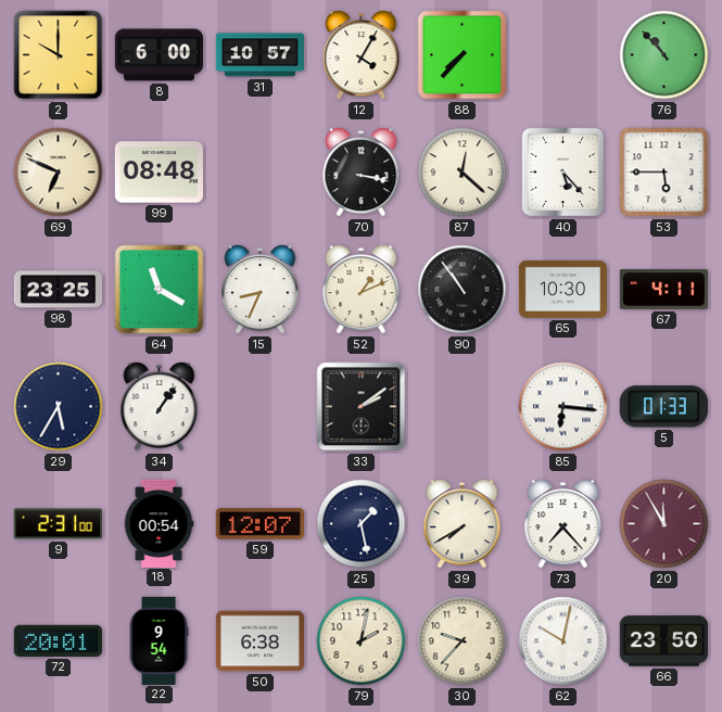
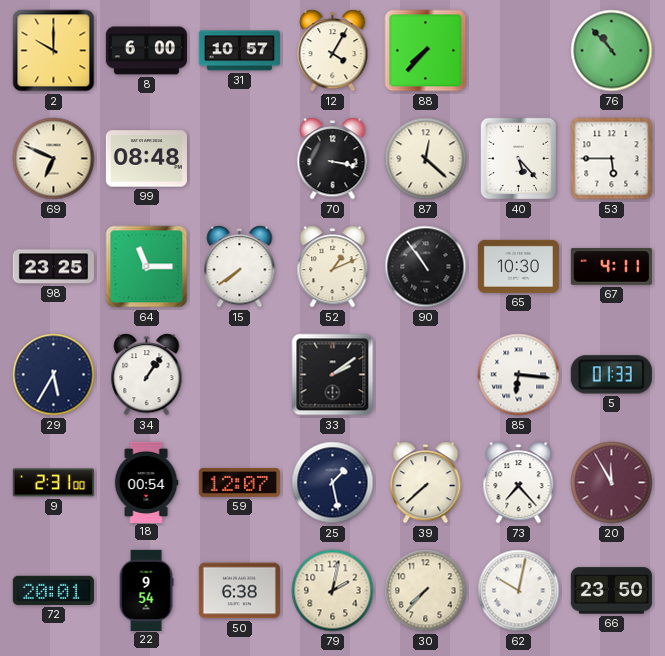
64: 11:20 -> 11:15
15: 8:34 -> 7:39
39: 7:40 -> 7:38
30: 9:37 -> 7:37
